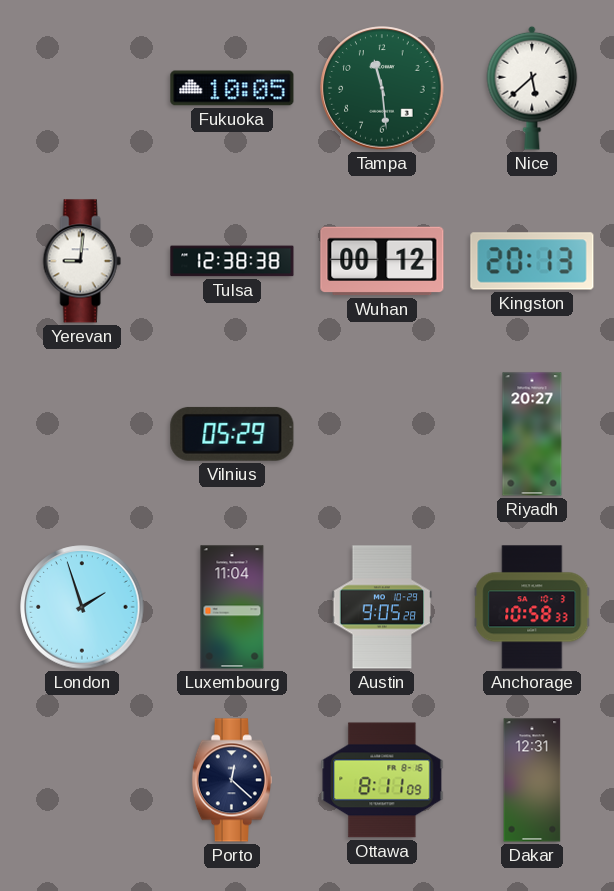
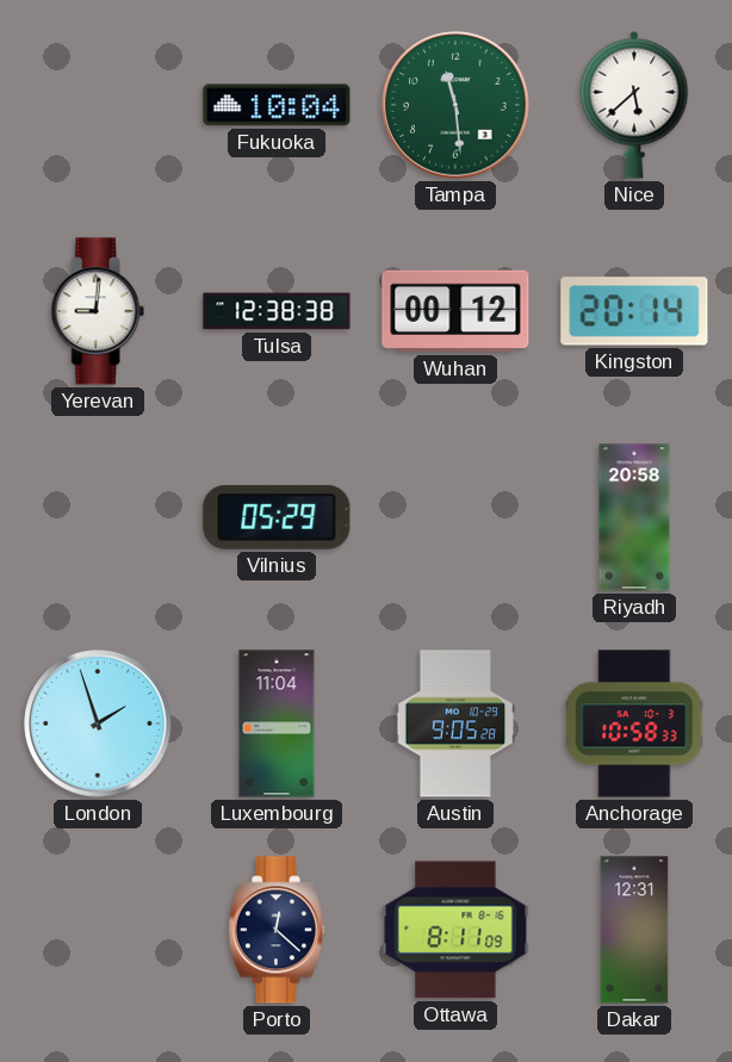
Fukuoka: 10:05 -> 10:04
Kingston: 20:13 -> 20:14
Riyadh: 20:27 -> 20:58
